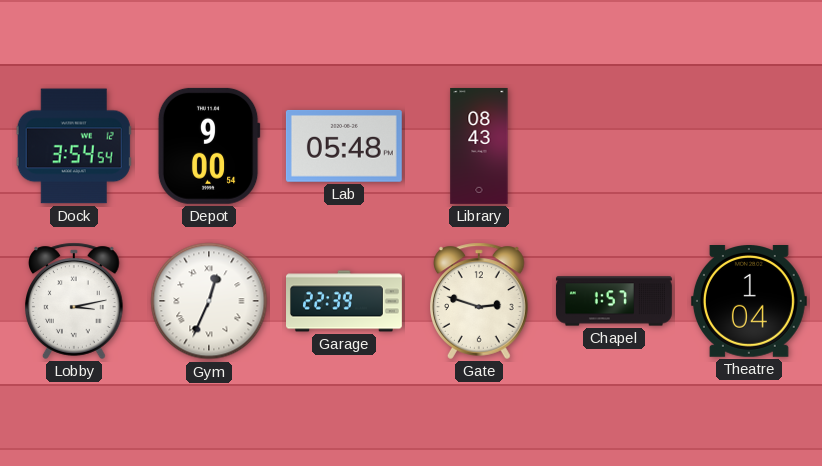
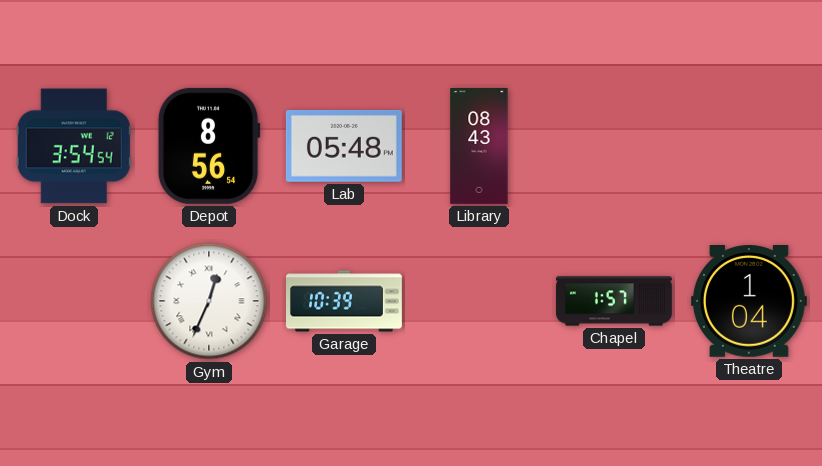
Depot: 9:00 -> 8:56
Lobby: 3:13 -> none
Garage: 22:39 -> 10:39
Gate: 2:48 -> none
